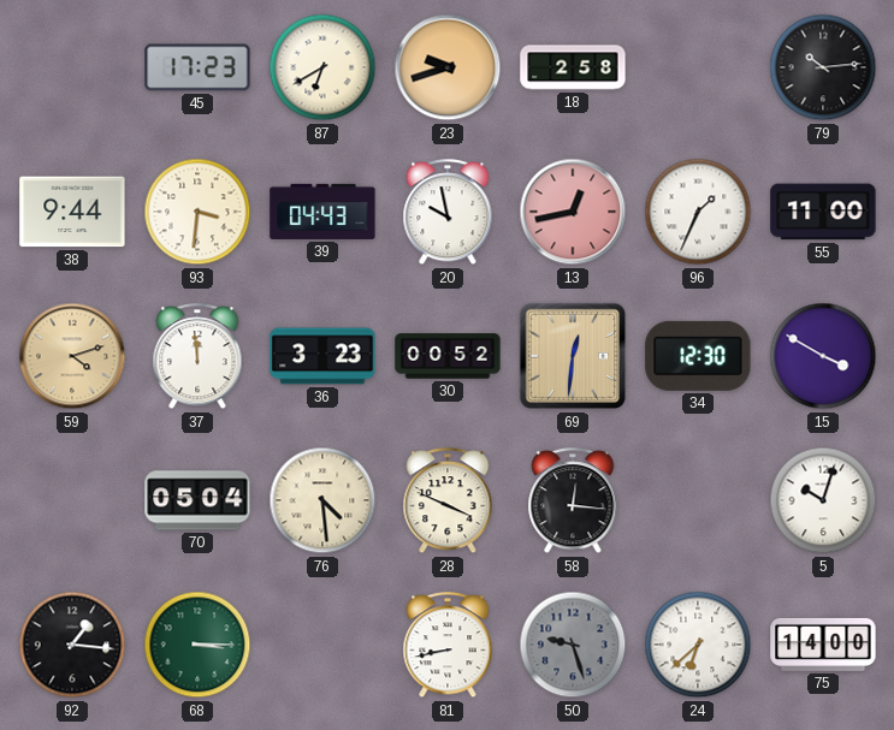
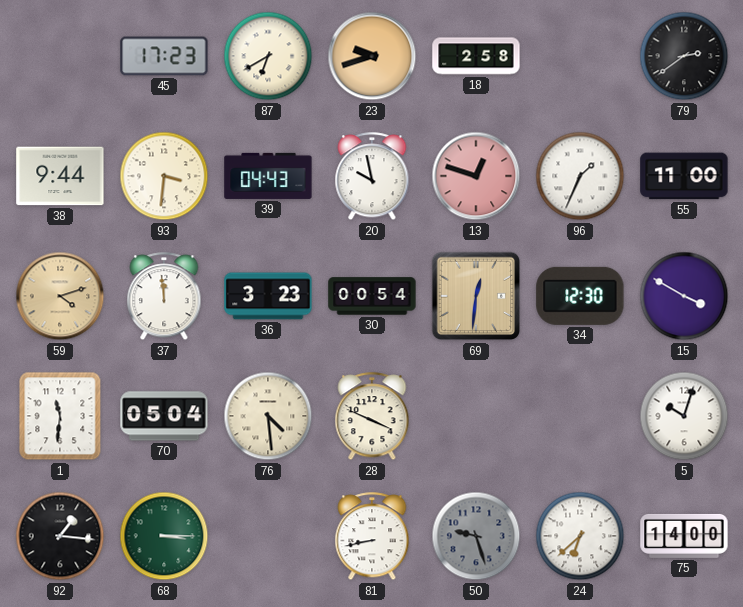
79: 10:14 -> 2:39
13: 12:43 -> 12:48
30: 00:52 -> 00:54
1: none -> 11:31
58: 12:16 -> none
